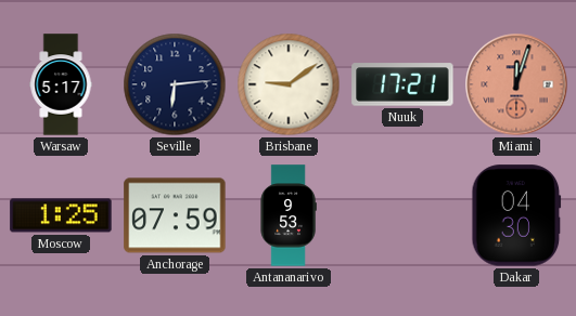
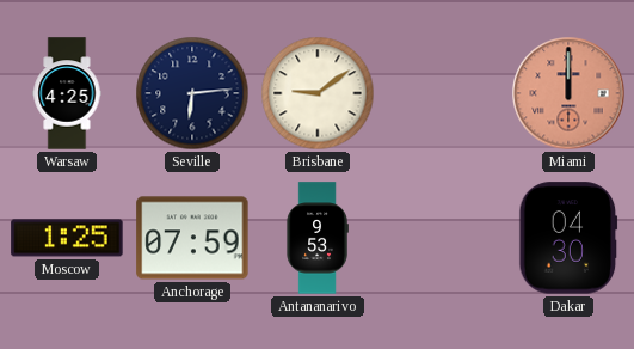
Warsaw: 5:17 -> 4:25
Nuuk: 17:21 -> none
Miami: 12:03 -> 12:00
